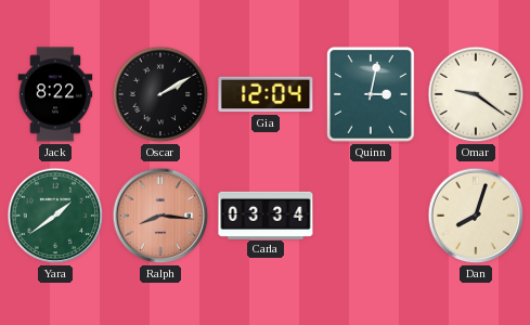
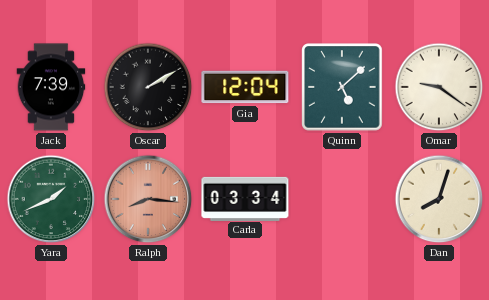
Jack: 8:22 -> 7:39
Quinn: 3:02 -> 5:08
Yara: 1:39 -> 1:41
